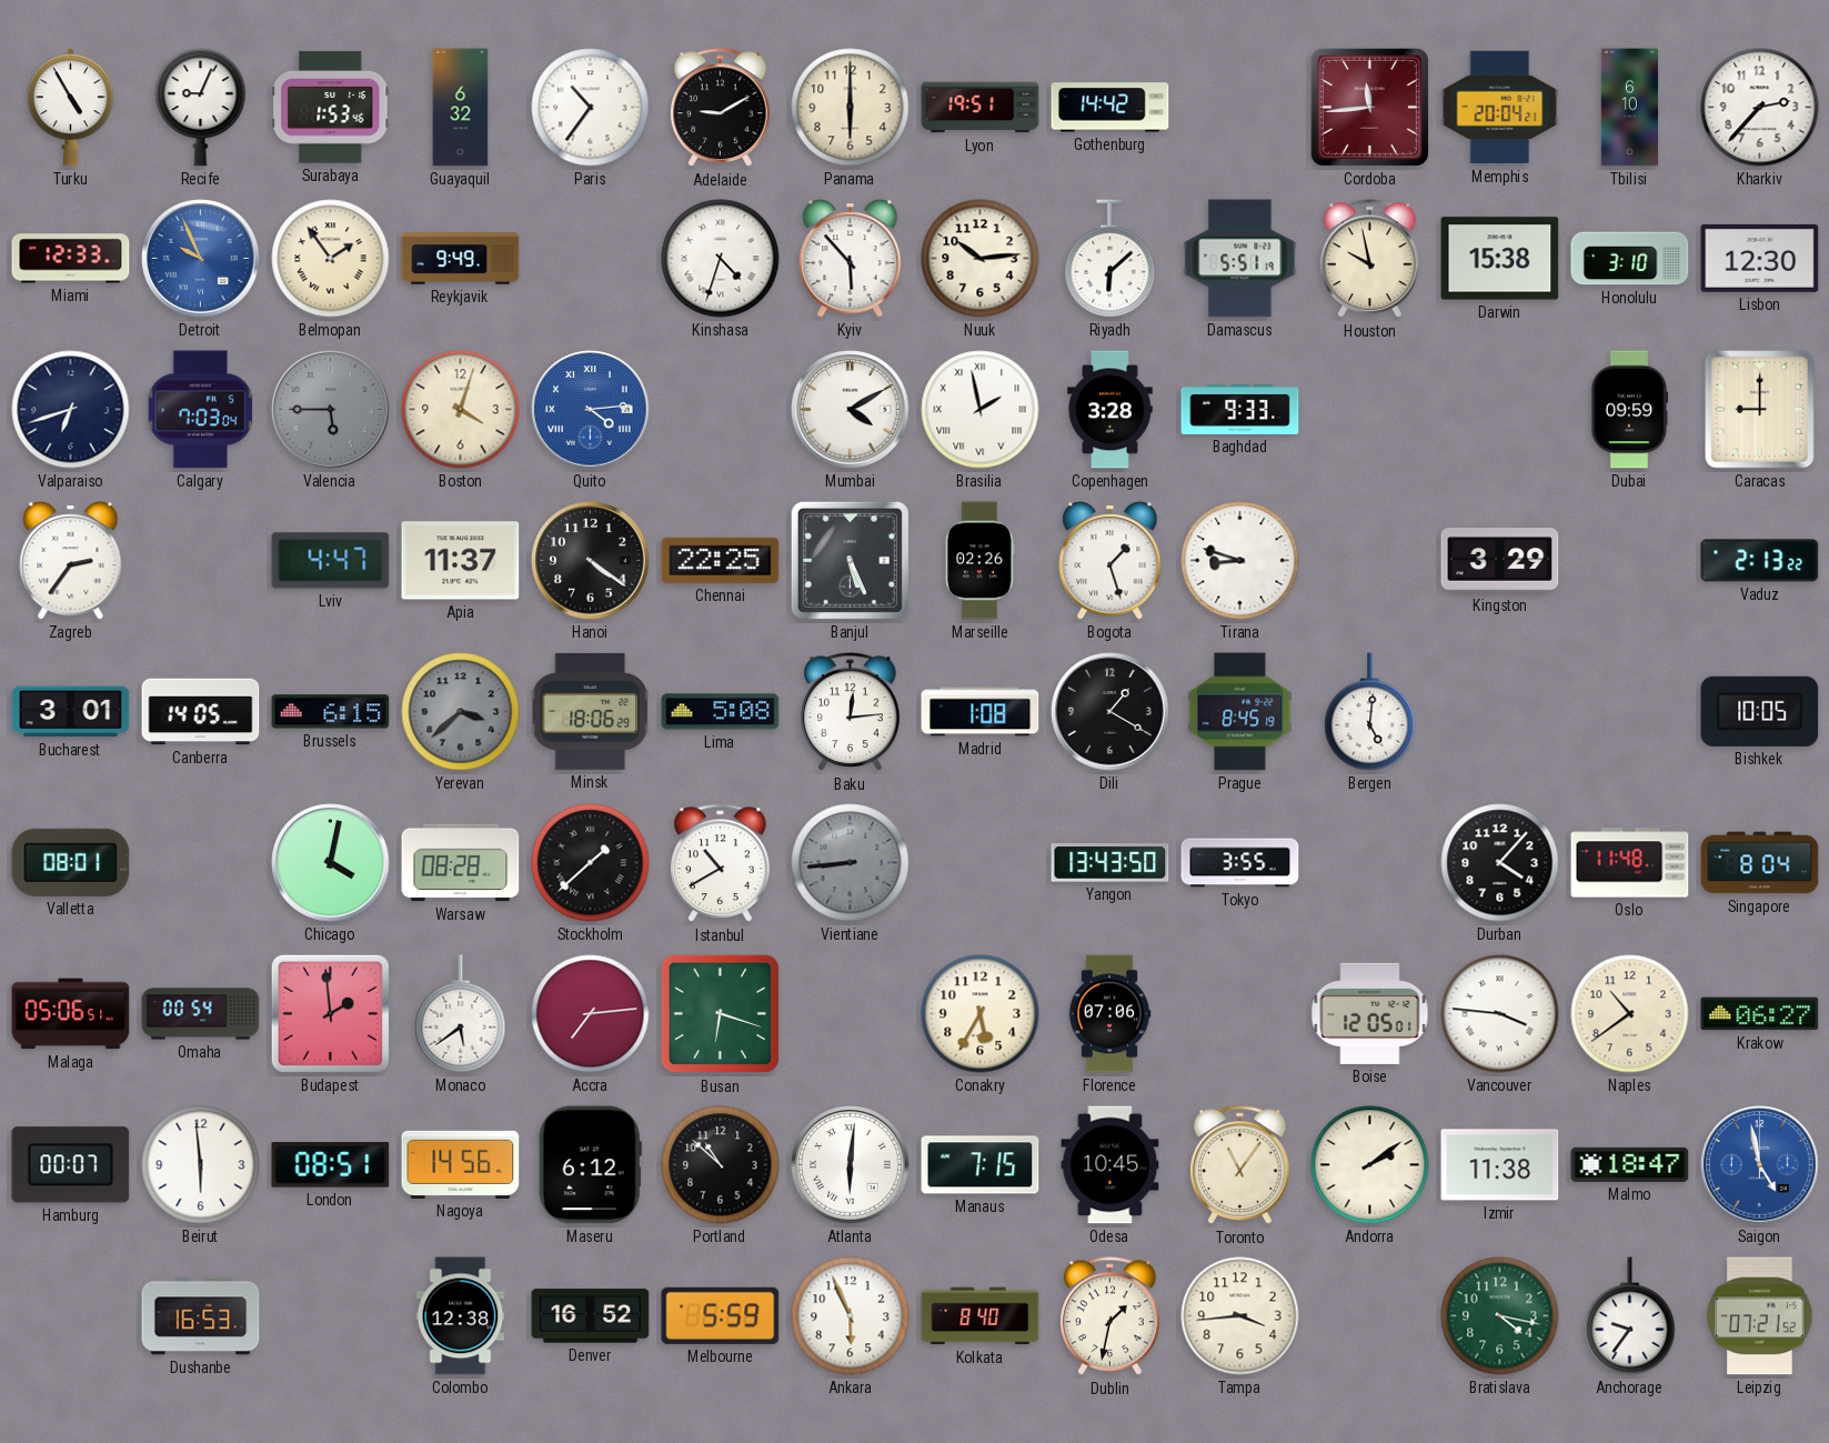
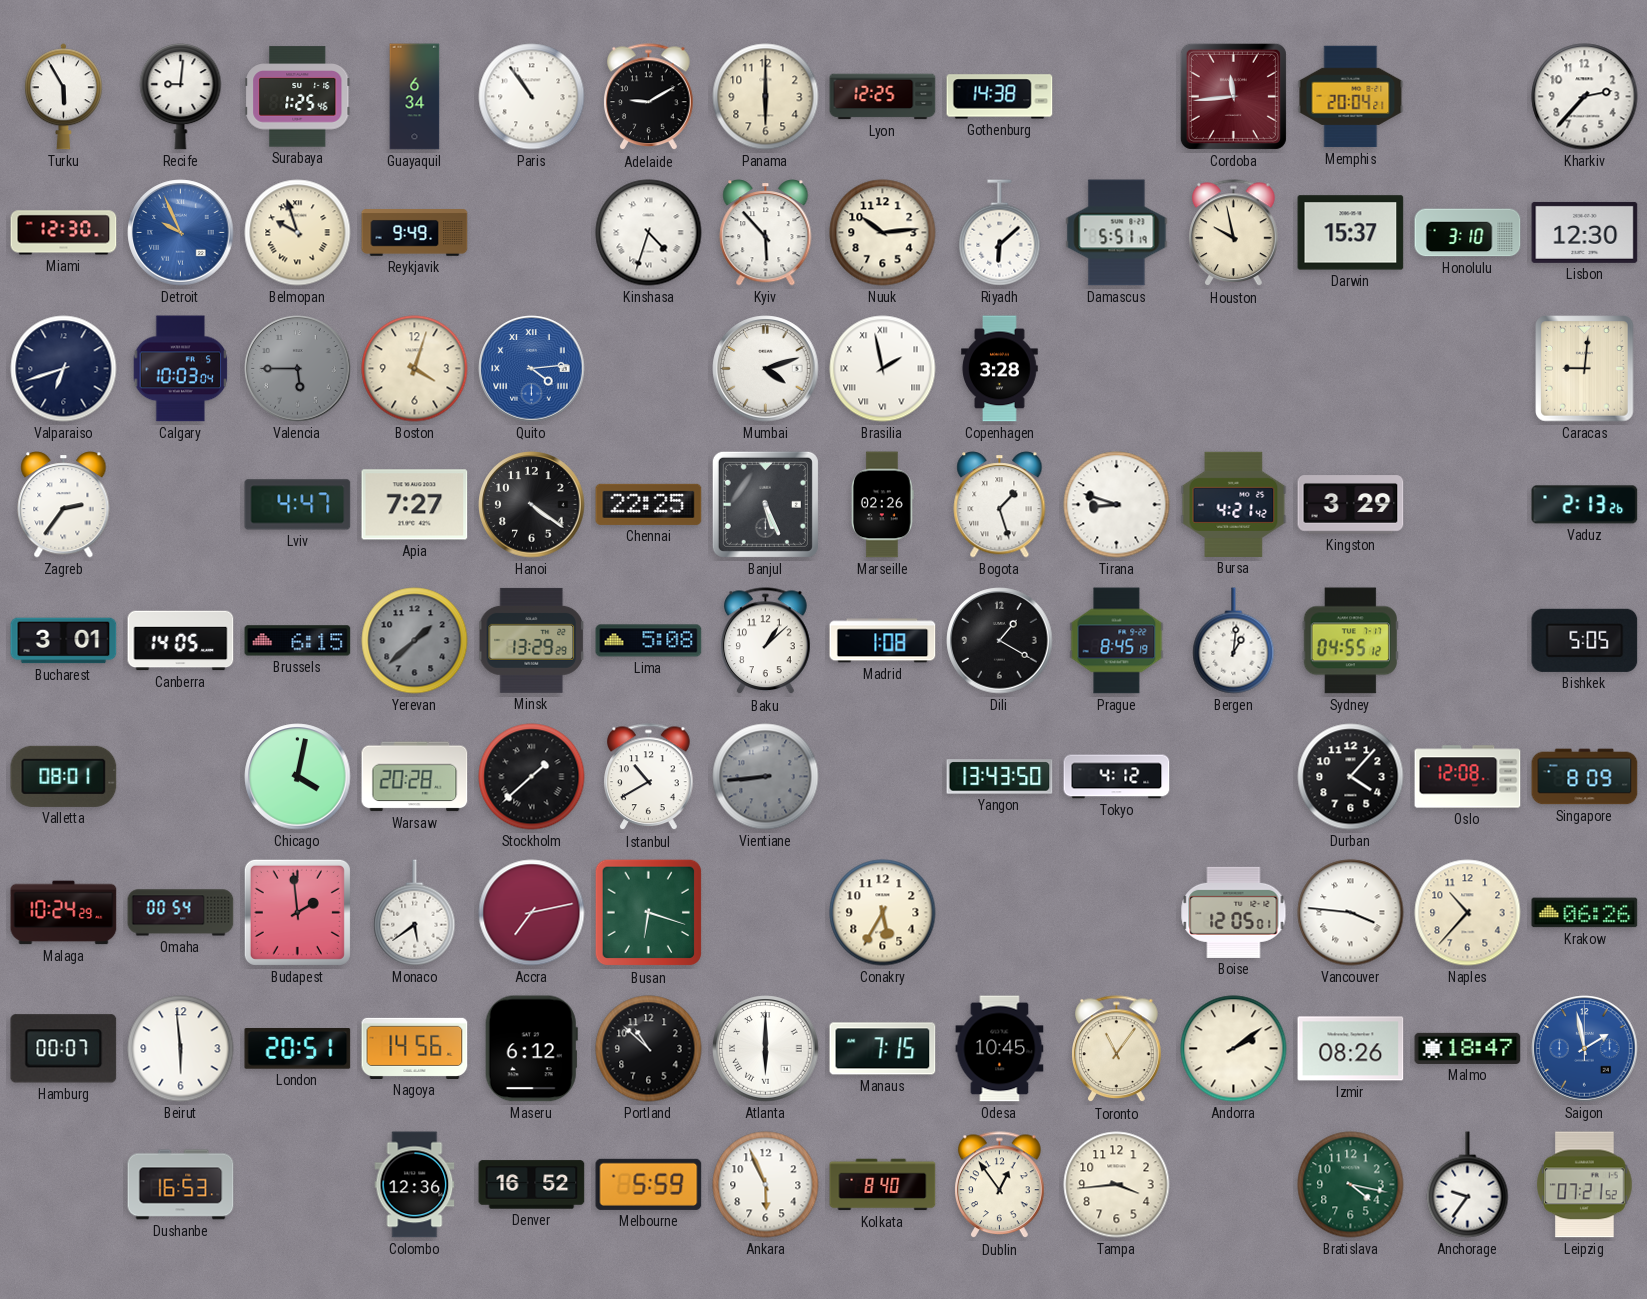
Turku: 4:55 -> 5:55
Recife: 9:04 -> 9:01
Surabaya: 1:53 -> 1:25
Guayaquil: 6:32 -> 6:34
Paris: 10:36 -> 10:54
Lyon: 19:51 -> 12:25
Gothenburg: 14:42 -> 14:38
Tbilisi: 6:10 -> none
Miami: 12:33 -> 12:30
Belmopan: 1:54 -> 9:57
Darwin: 15:38 -> 15:37
Calgary: 7:03 -> 10:03
Mumbai: 4:10 -> 4:12
Baghdad: 9:33 -> none
Dubai: 09:59 -> none
Caracas: 9:00 -> 9:01
Apia: 11:37 -> 7:27
Bursa: none -> 4:21
Vaduz: 2:13:22 -> 2:13:26
Yerevan: 3:38 -> 1:38
Minsk: 18:06 -> 13:29
Baku: 12:14 -> 1:08
Bergen: 5:01 -> 1:01
Sydney: none -> 04:55
Bishkek: 10:05 -> 5:05
Warsaw: 08:28 -> 20:28
Tokyo: 3:55 -> 4:12
Oslo: 11:48 -> 12:08
Singapore: 8:04 -> 8:09
Malaga: 05:06 -> 10:24
Accra: 7:14 -> 7:13
Florence: 07:06 -> none
Naples: 10:39 -> 10:37
Krakow: 06:27 -> 06:26
London: 08:51 -> 20:51
Atlanta: 6:01 -> 6:00
Izmir: 11:38 -> 08:26
Saigon: 4:58 -> 1:58
Colombo: 12:38 -> 12:36
Dublin: 1:32 -> 12:54
